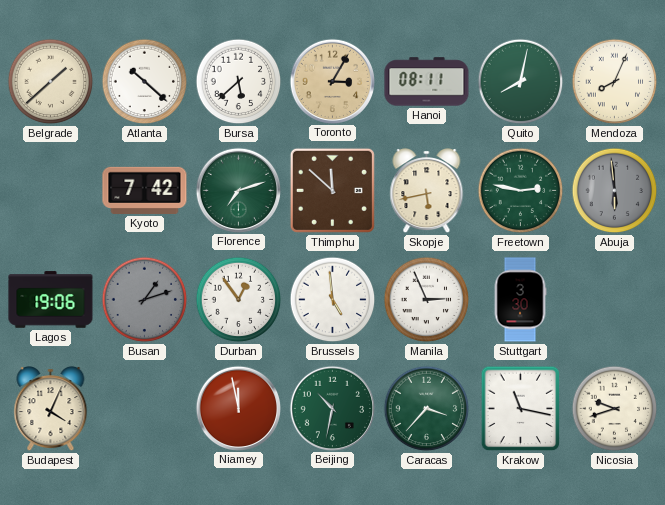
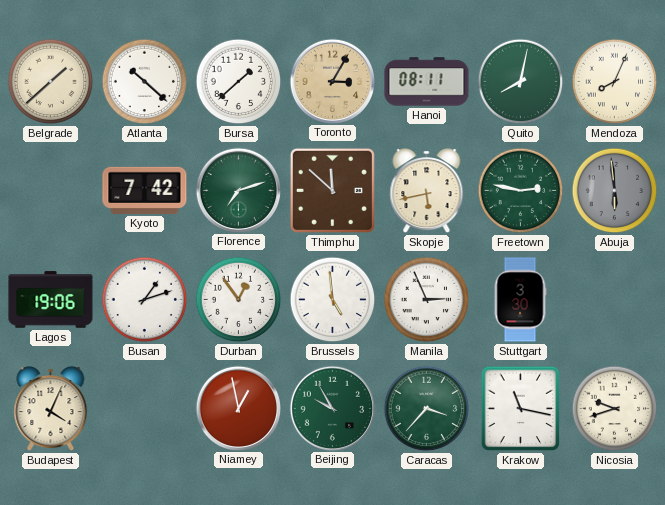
Bursa: 5:38 -> 1:38
Busan dial: grey -> white
Niamey: 11:58 -> 12:58
Beijing: 10:32 -> 9:55
